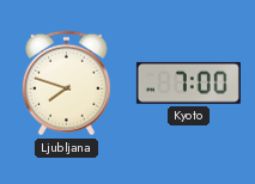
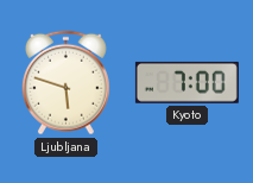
Ljubljana: 7:48 -> 5:48
